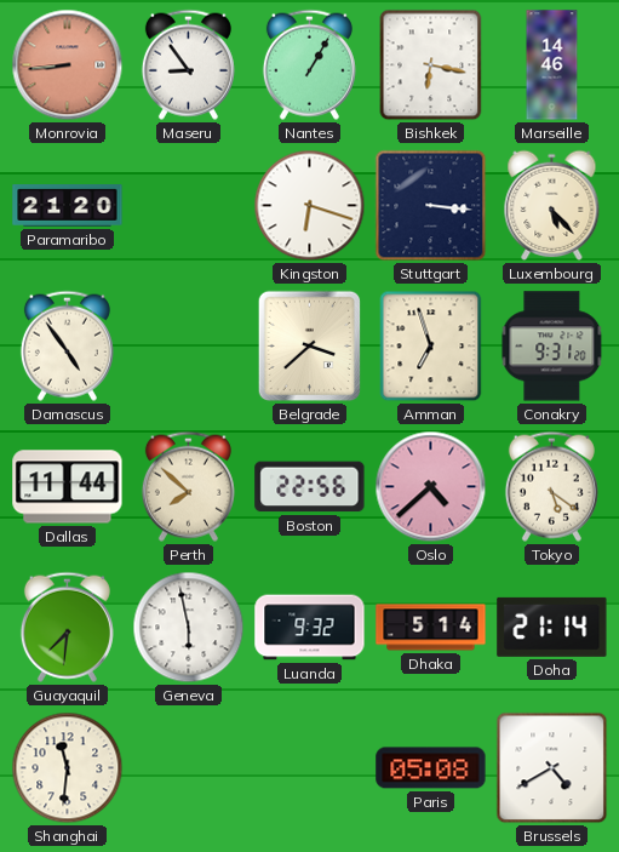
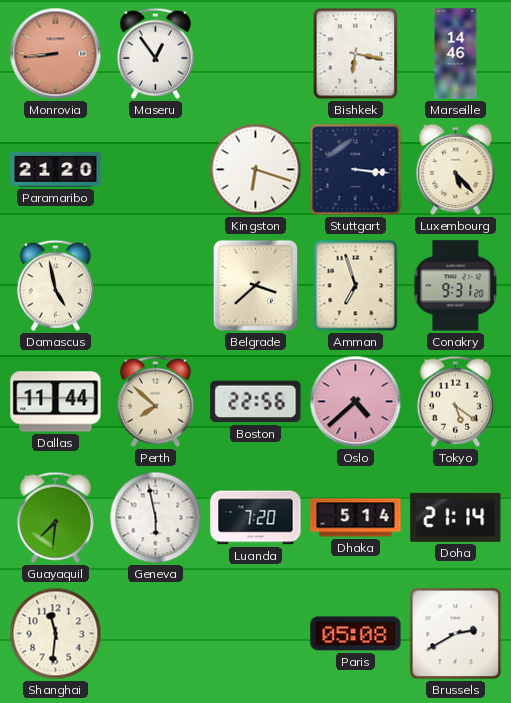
Maseru: 8:54 -> 12:54
Nantes: 1:05 -> none
Damascus: 4:54 -> 4:58
Luanda: 9:32 -> 7:20
Brussels: 4:40 -> 2:40
